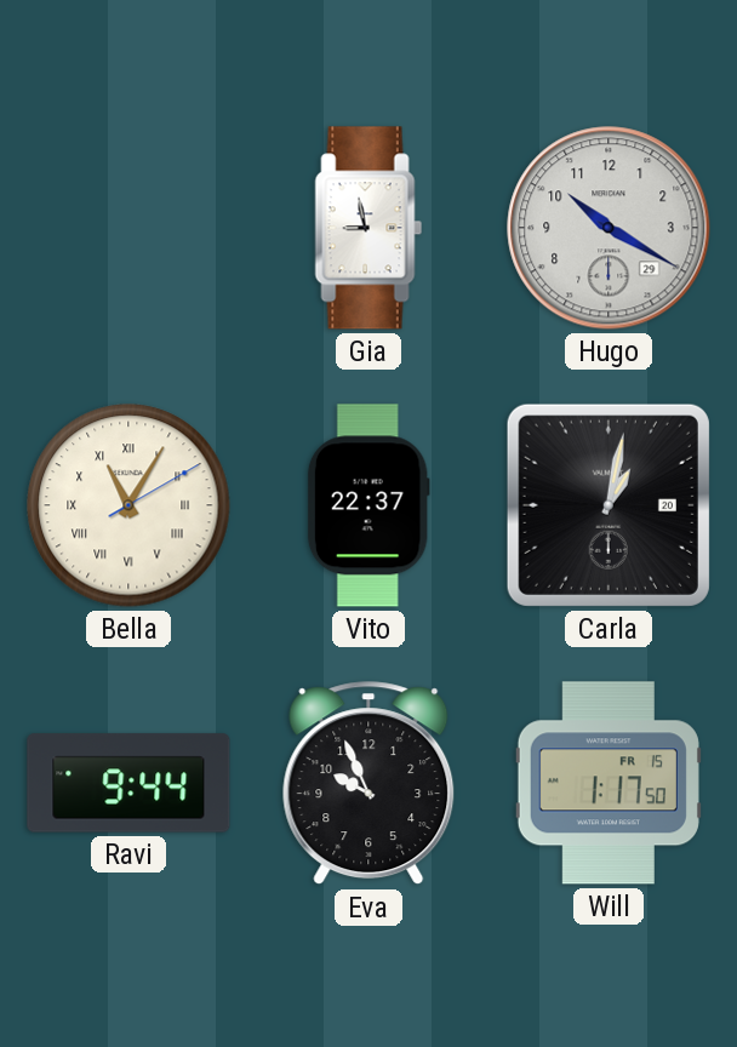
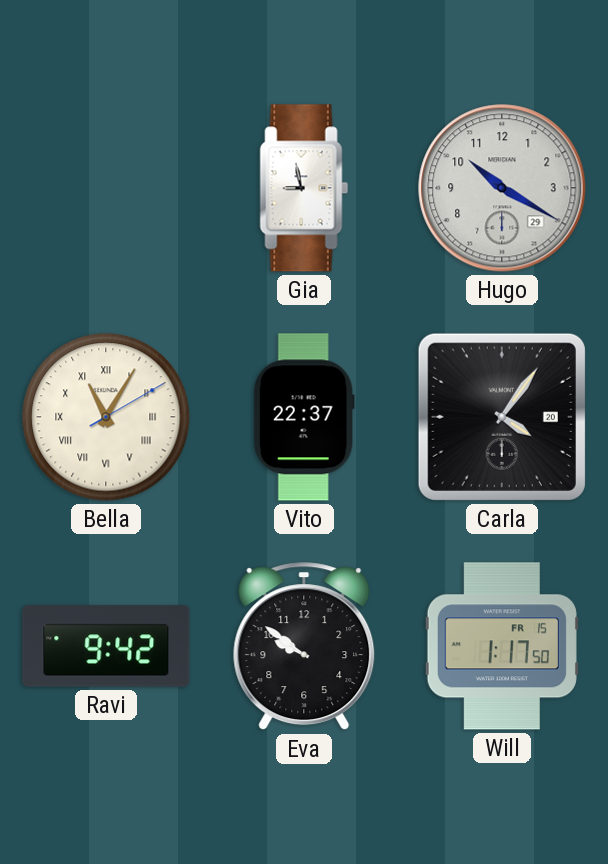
Carla: 1:02 -> 4:06
Ravi: 9:44 -> 9:42
Eva: 9:56 -> 9:51
